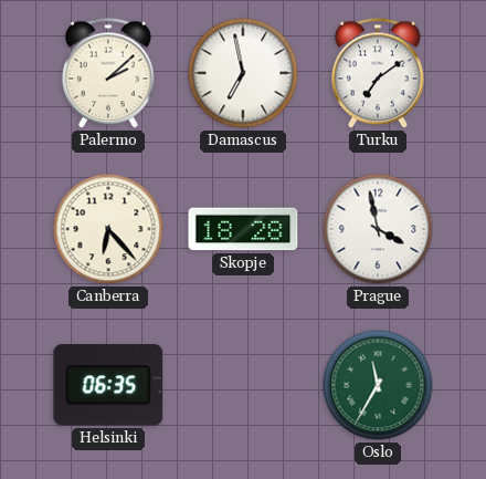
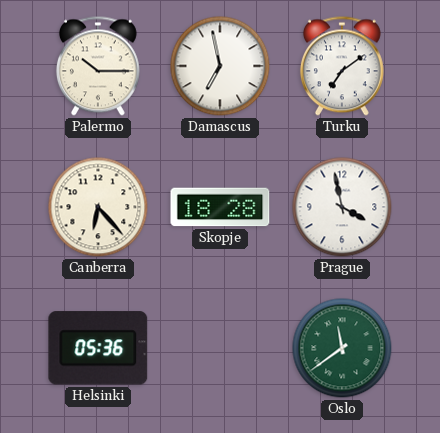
Palermo: 2:08 -> 10:15
Helsinki: 06:35 -> 05:36
Oslo: 11:35 -> 11:39
